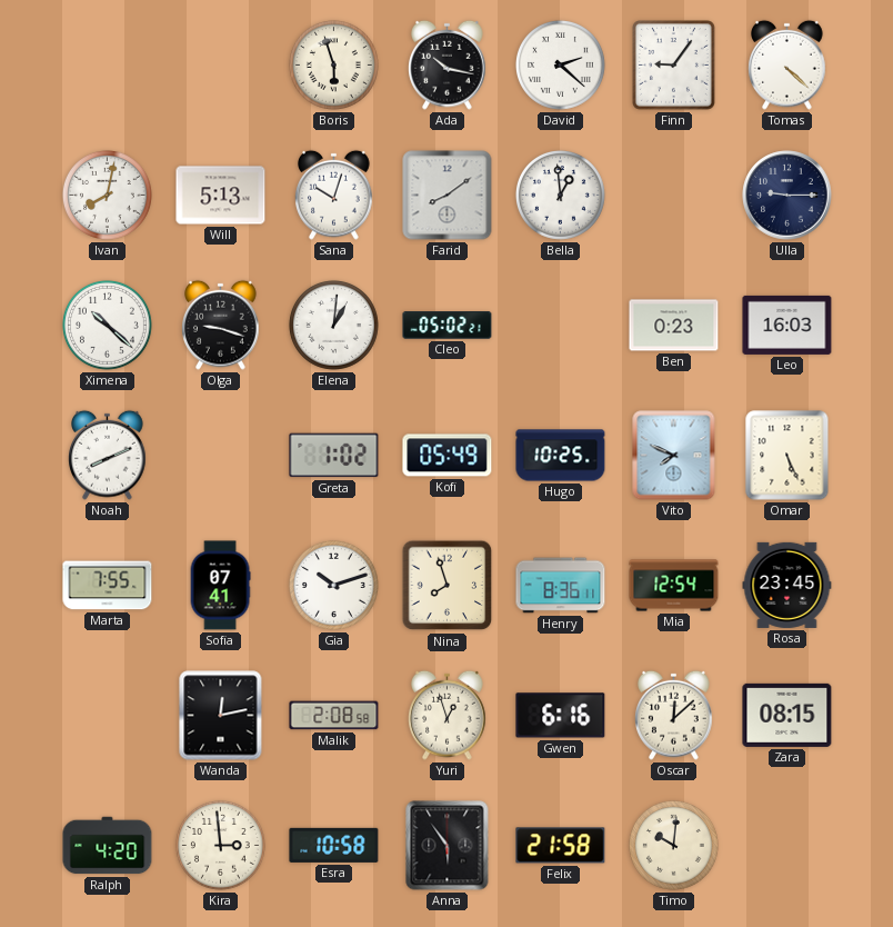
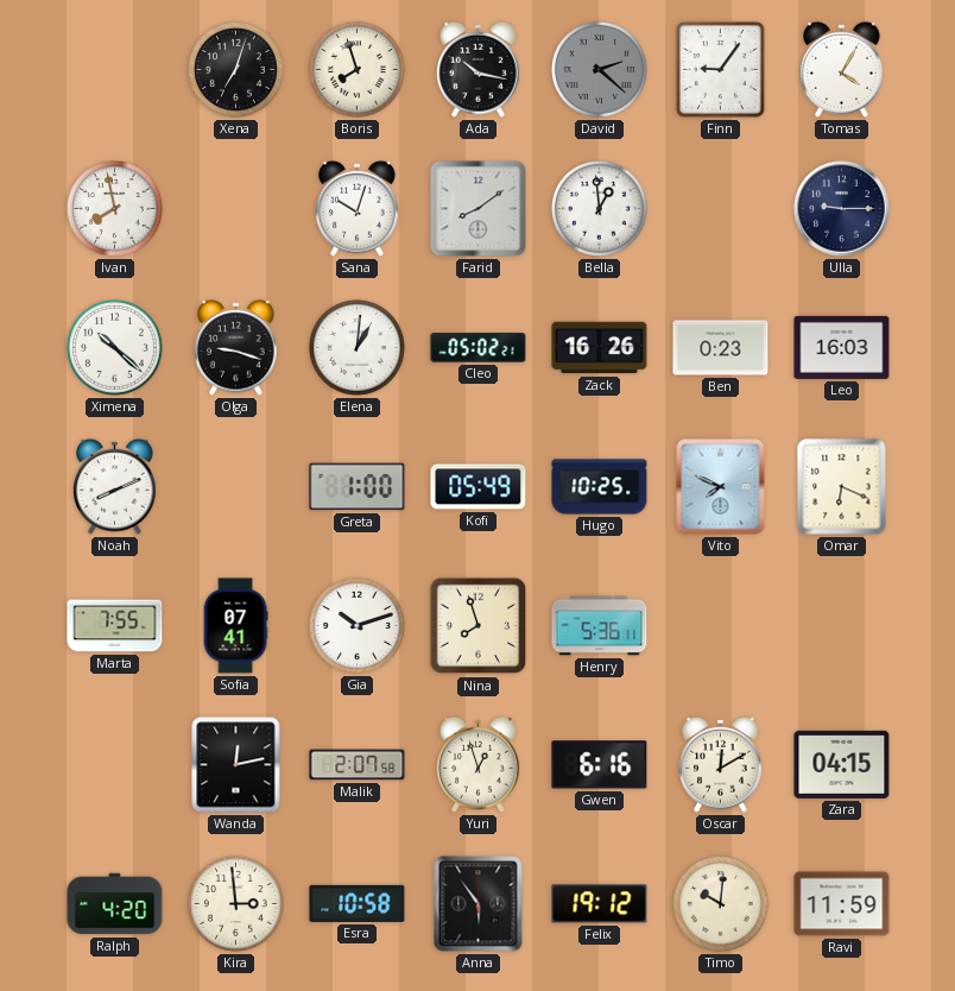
Xena: none -> 7:03
Boris: 5:57 -> 7:57
David dial: white -> grey
Tomas: 4:22 -> 4:05
Ivan: 8:02 -> 7:58
Will: 5:13 -> none
Zack: none -> 16:26
Greta: 1:02 -> 1:00
Omar: 5:26 -> 6:19
Henry: 8:36 -> 5:36
Mia: 12:54 -> none
Rosa: 23:45 -> none
Malik: 2:08 -> 2:07
Oscar: 12:08 -> 12:10
Zara: 08:15 -> 04:15
Felix: 21:58 -> 19:12
Ravi: none -> 11:59
